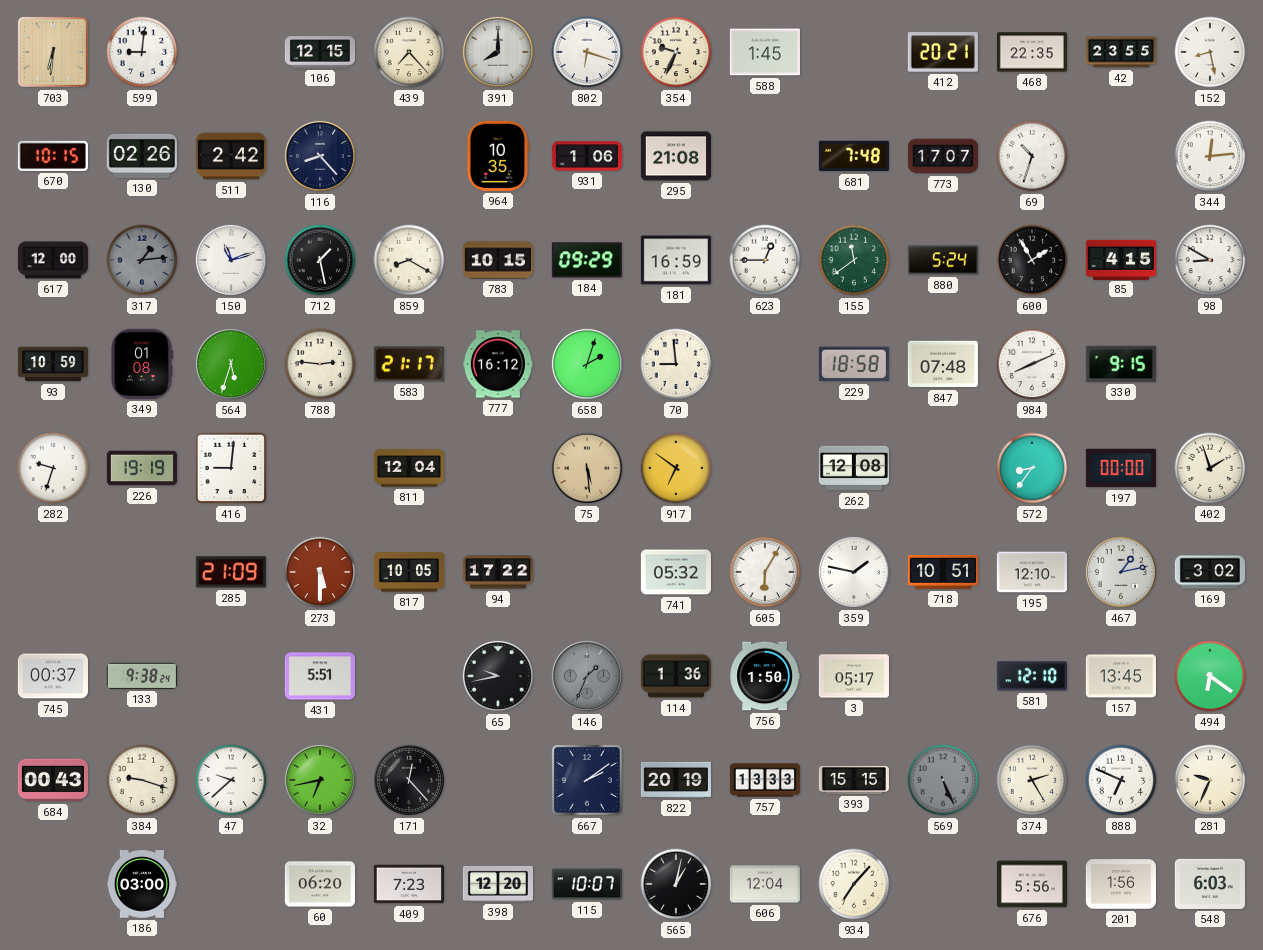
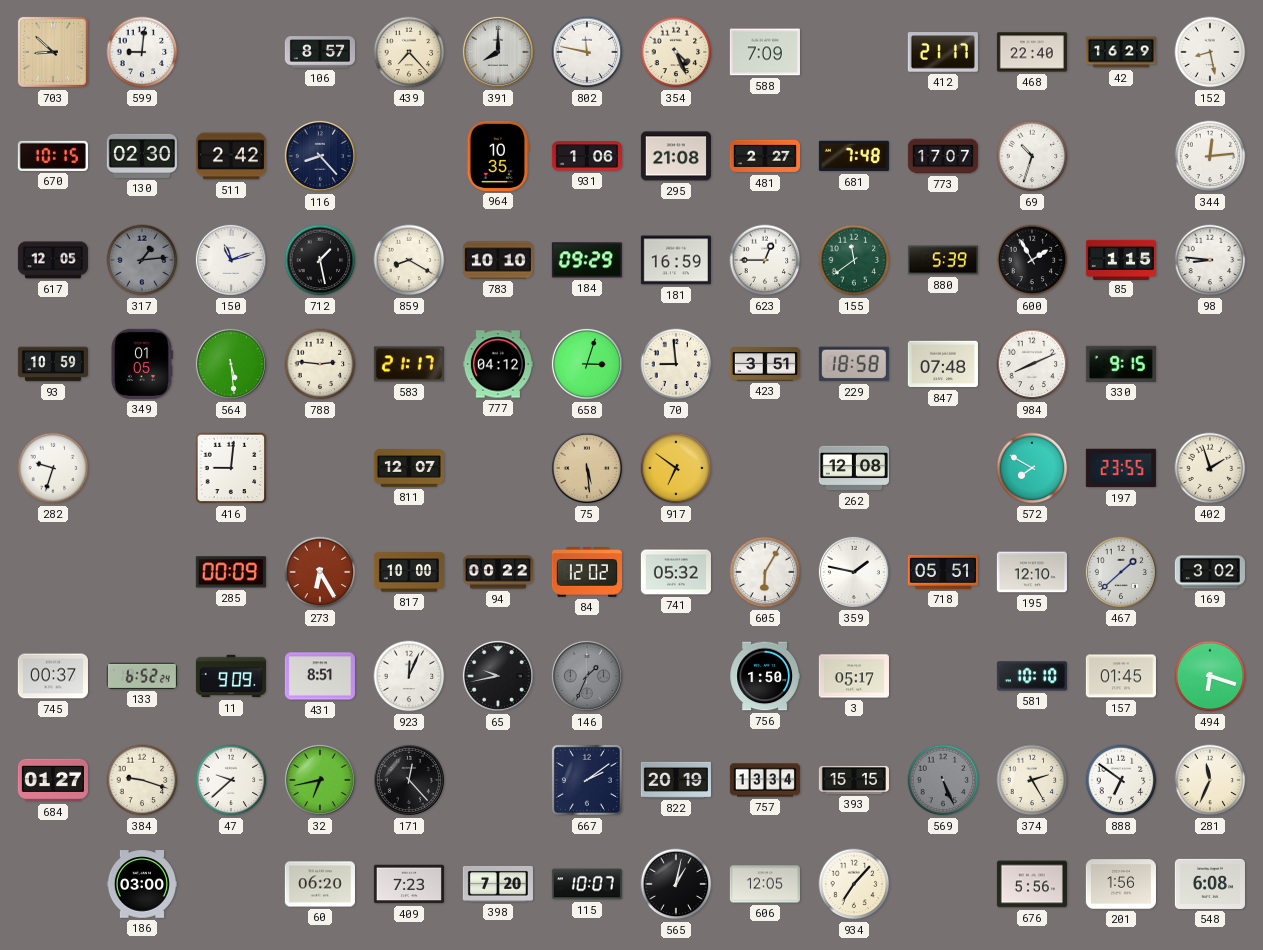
703: 6:31 -> 8:52
106: 12:15 -> 8:57
802: 6:18 -> 11:47
354: 9:34 -> 4:26
588: 1:45 -> 7:09
412: 20:21 -> 21:17
468: 22:35 -> 22:40
42: 23:55 -> 16:29
130: 02:26 -> 02:30
481: none -> 2:27
617: 12:00 -> 12:05
783: 10:15 -> 10:10
880: 5:24 -> 5:39
85: 4:15 -> 1:15
98: 8:50 -> 8:46
349: 01:08 -> 01:05
564: 5:33 -> 5:29
777: 16:12 -> 04:12
658: 2:03 -> 3:03
423: none -> 3:51
226: 19:19 -> none
811: 12:04 -> 12:07
572: 8:36 -> 7:50
197: 00:00 -> 23:55
285: 21:09 -> 00:09
273: 5:30 -> 6:25
817: 10:05 -> 10:00
94: 17:22 -> 00:22
84: none -> 12:02
718: 10:51 -> 05:51
467: 1:13 -> 1:38
133: 9:38 -> 6:52
11: none -> 9:09
431: 5:51 -> 8:51
923: none -> 12:04
114: 1:36 -> none
581: 12:10 -> 10:10
157: 13:45 -> 01:45
494: 6:21 -> 6:18
684: 00:43 -> 01:27
757: 13:33 -> 13:34
888: 6:49 -> 6:51
281: 9:34 -> 11:34
398: 12:20 -> 7:20
606: 12:04 -> 12:05
548: 6:03 -> 6:08
